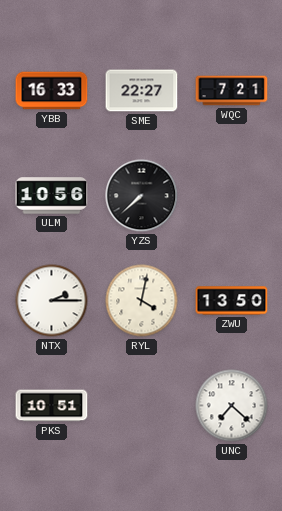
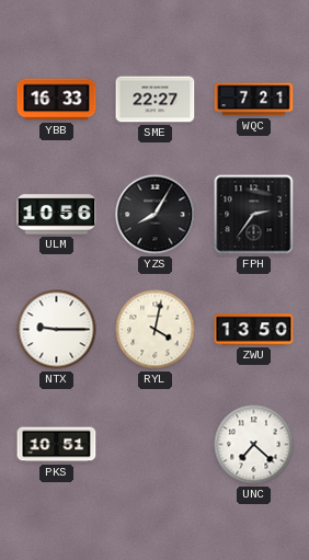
YZS: 7:38 -> 8:05
FPH: none -> 2:36
NTX: 2:15 -> 9:15
